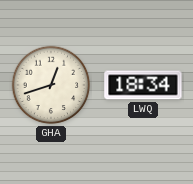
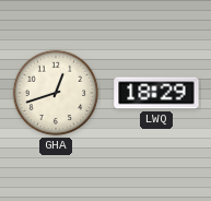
LWQ: 18:34 -> 18:29
